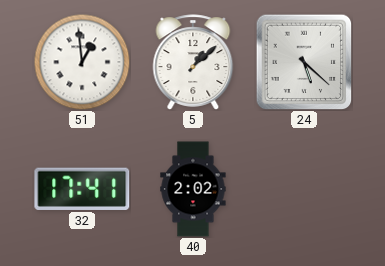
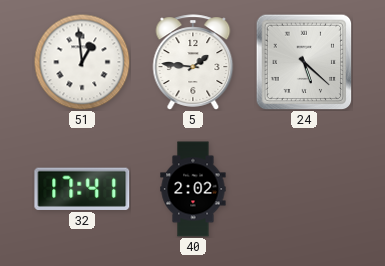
5: 1:08 -> 1:46
